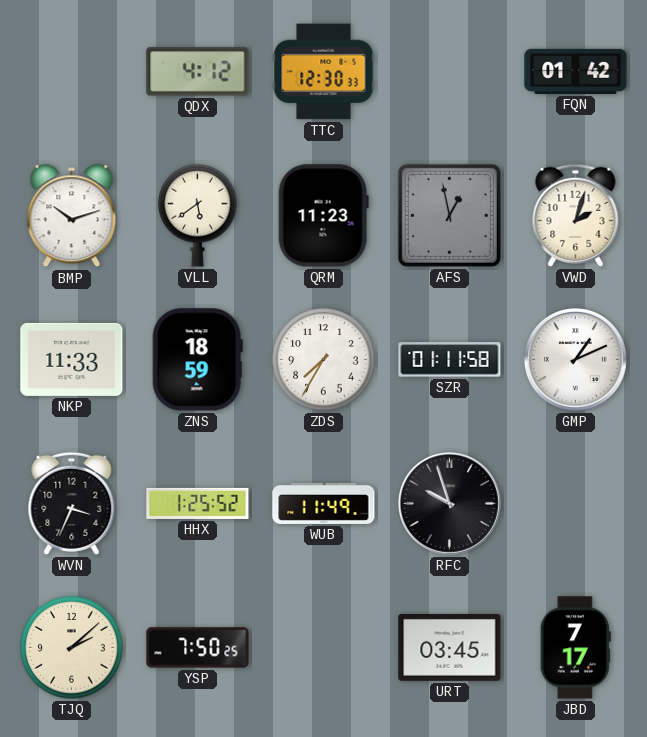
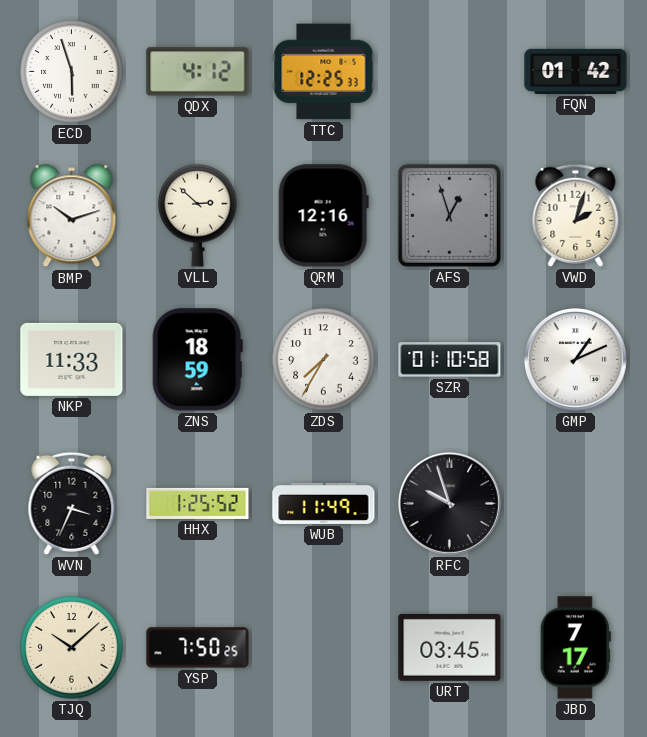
ECD: none -> 5:57
TTC: 12:30 -> 12:25
VLL: 5:39 -> 2:52
QRM: 11:23 -> 12:16
AFS: 12:58 -> 12:57
SZR: 01:11 -> 01:10
TJQ: 2:08 -> 10:08
